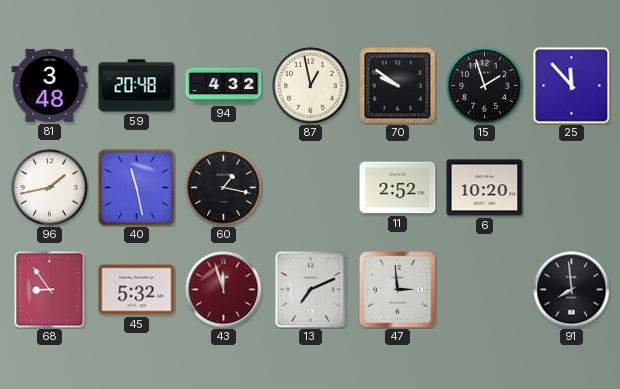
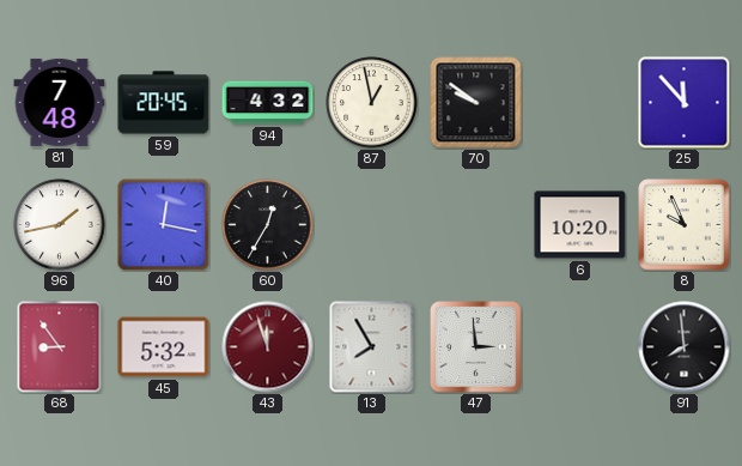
81: 3:48 -> 7:48
59: 20:48 -> 20:45
15: 1:57 -> none
40: 11:28 -> 12:17
60: 1:17 -> 12:35
11: 2:52 -> none
8: none -> 9:56
13: 7:11 -> 7:55
